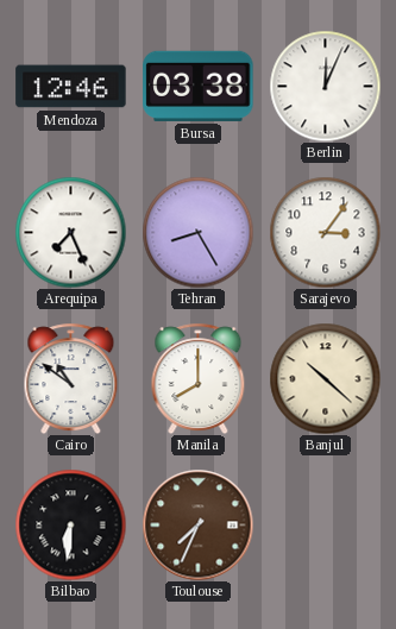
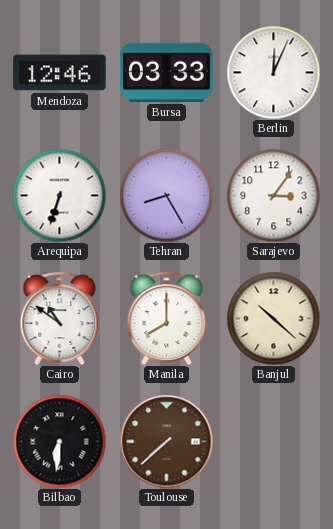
Bursa: 03:38 -> 03:33
Arequipa: 7:26 -> 6:33
Toulouse: 7:34 -> 7:38
